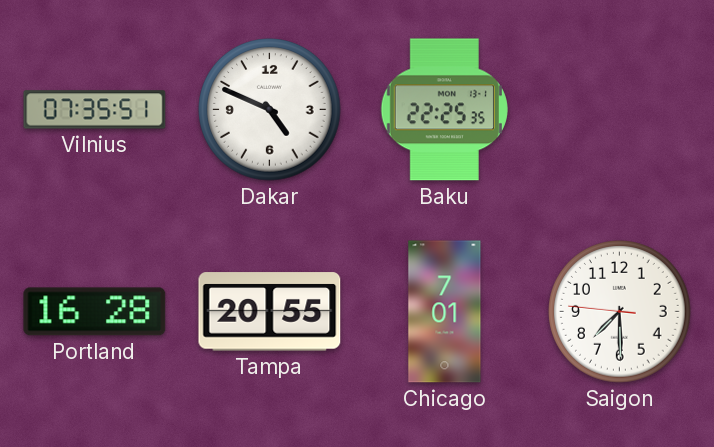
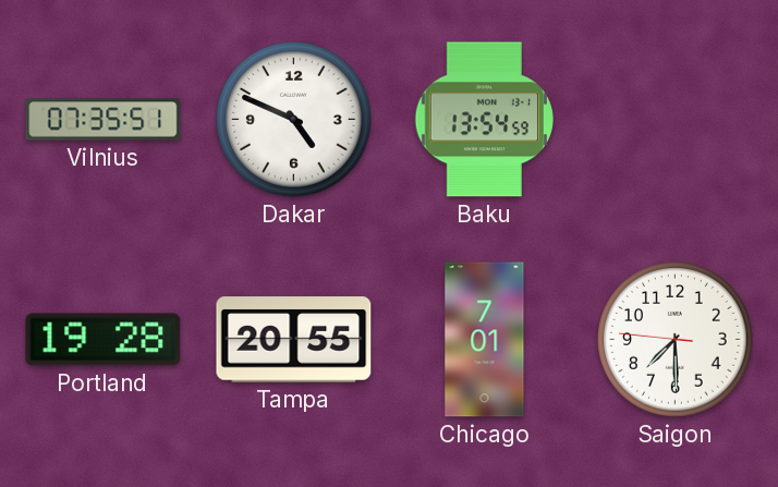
Baku: 22:25 -> 13:54
Portland: 16:28 -> 19:28
